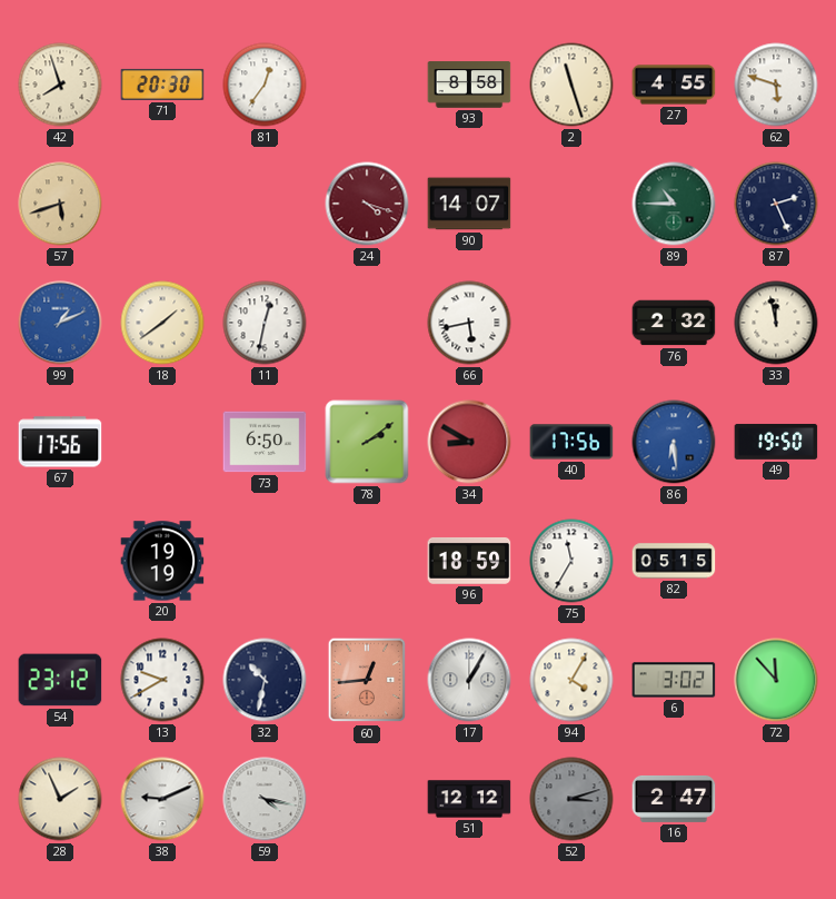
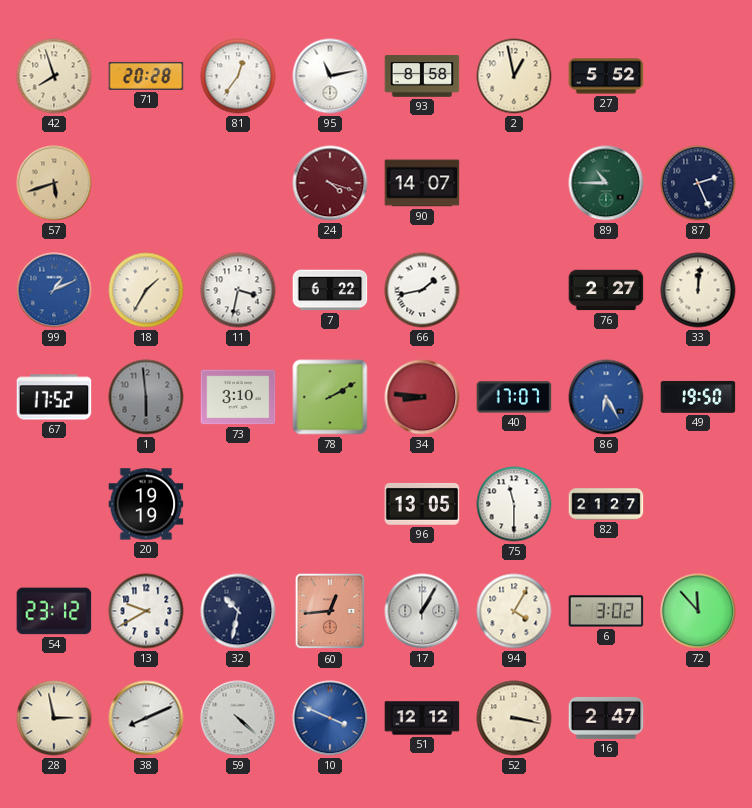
71: 20:30 -> 20:28
95: none -> 11:13
2: 11:27 -> 12:58
27: 4:55 -> 5:52
62: 5:48 -> none
18: 1:39 -> 1:35
11: 12:32 -> 3:32
7: none -> 6:22
66: 5:43 -> 1:43
76: 2:32 -> 2:27
33: 11:58 -> 12:01
67: 17:56 -> 17:52
1: none -> 5:59
73: 6:50 -> 3:10
78: 2:09 -> 2:10
34: 8:50 -> 8:46
40: 17:56 -> 17:07
86: 6:29 -> 6:25
96: 18:59 -> 13:05
75: 11:35 -> 11:30
82: 05:15 -> 21:27
28: 1:56 -> 2:58
38: 9:11 -> 8:11
59: 4:17 -> 4:22
10: none -> 3:49
52: 3:12 -> 3:17
52 dial: grey -> cream
